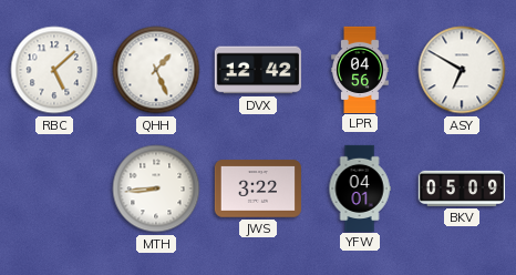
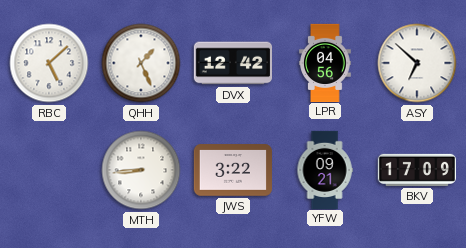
ASY: 6:50 -> 6:52
YFW: 04:01 -> 09:21
BKV: 05:09 -> 17:09
